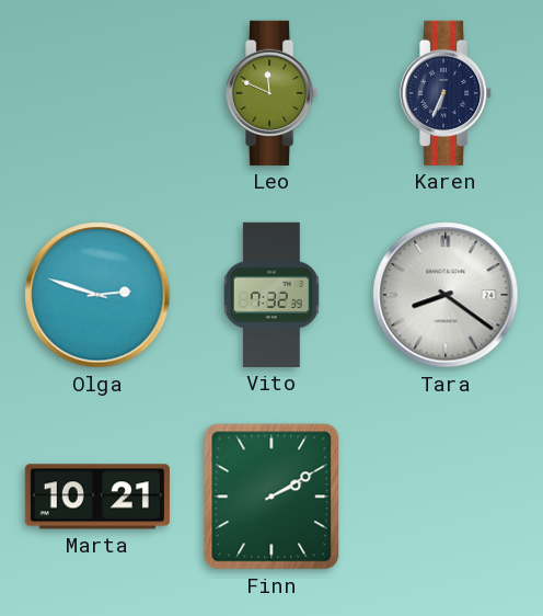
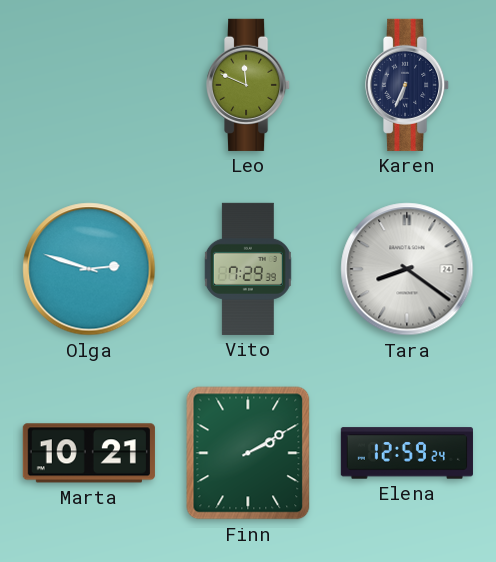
Vito: 7:32 -> 7:29
Elena: none -> 12:59
